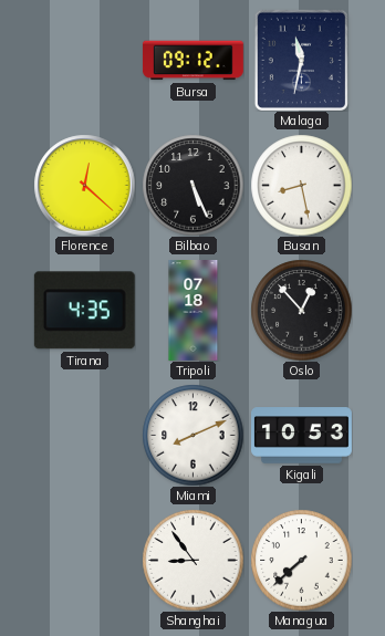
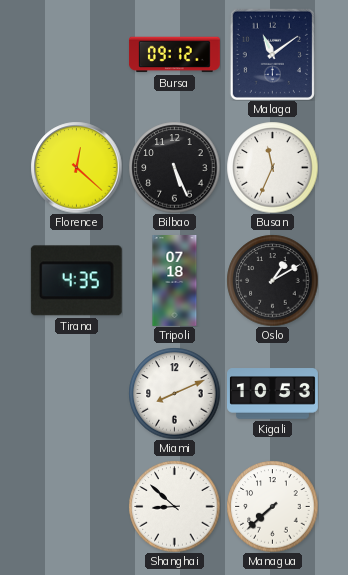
Malaga: 11:32 -> 11:09
Busan: 8:28 -> 11:34
Oslo: 12:53 -> 1:10
Shanghai: 8:54 -> 8:52
